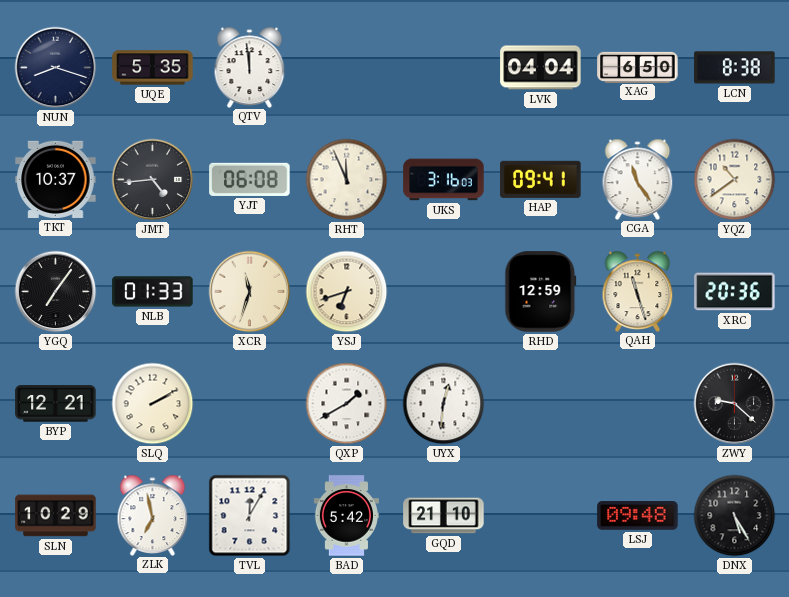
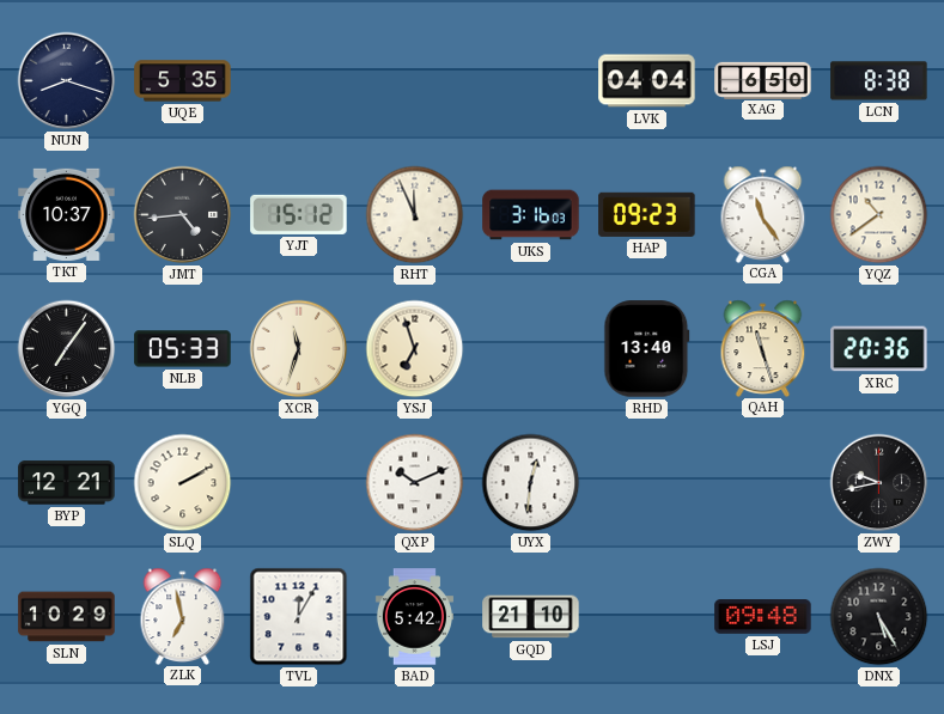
QTV: 11:59 -> none
YJT: 06:08 -> 15:12
HAP: 09:41 -> 09:23
NLB: 01:33 -> 05:33
YSJ: 6:42 -> 6:57
RHD: 12:59 -> 13:40
QXP: 1:40 -> 10:11
ZWY: 9:22 -> 9:43
